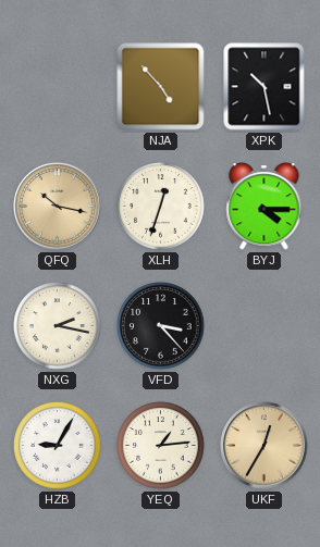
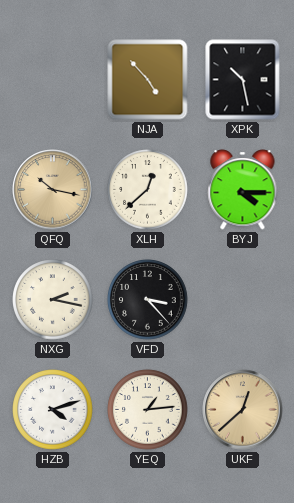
XLH: 12:33 -> 12:38
HZB: 9:05 -> 4:12
UKF: 12:35 -> 12:38
